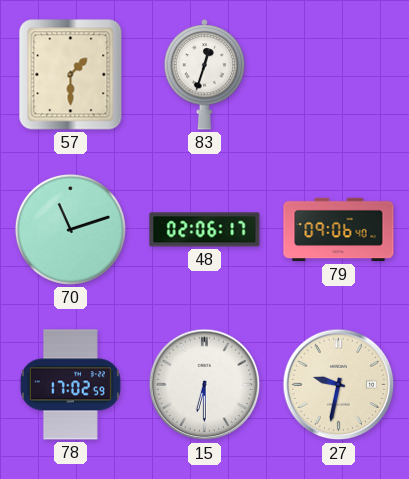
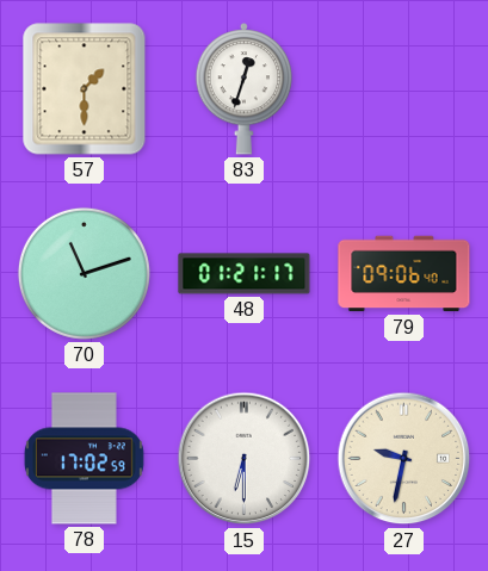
48: 02:06 -> 01:21
